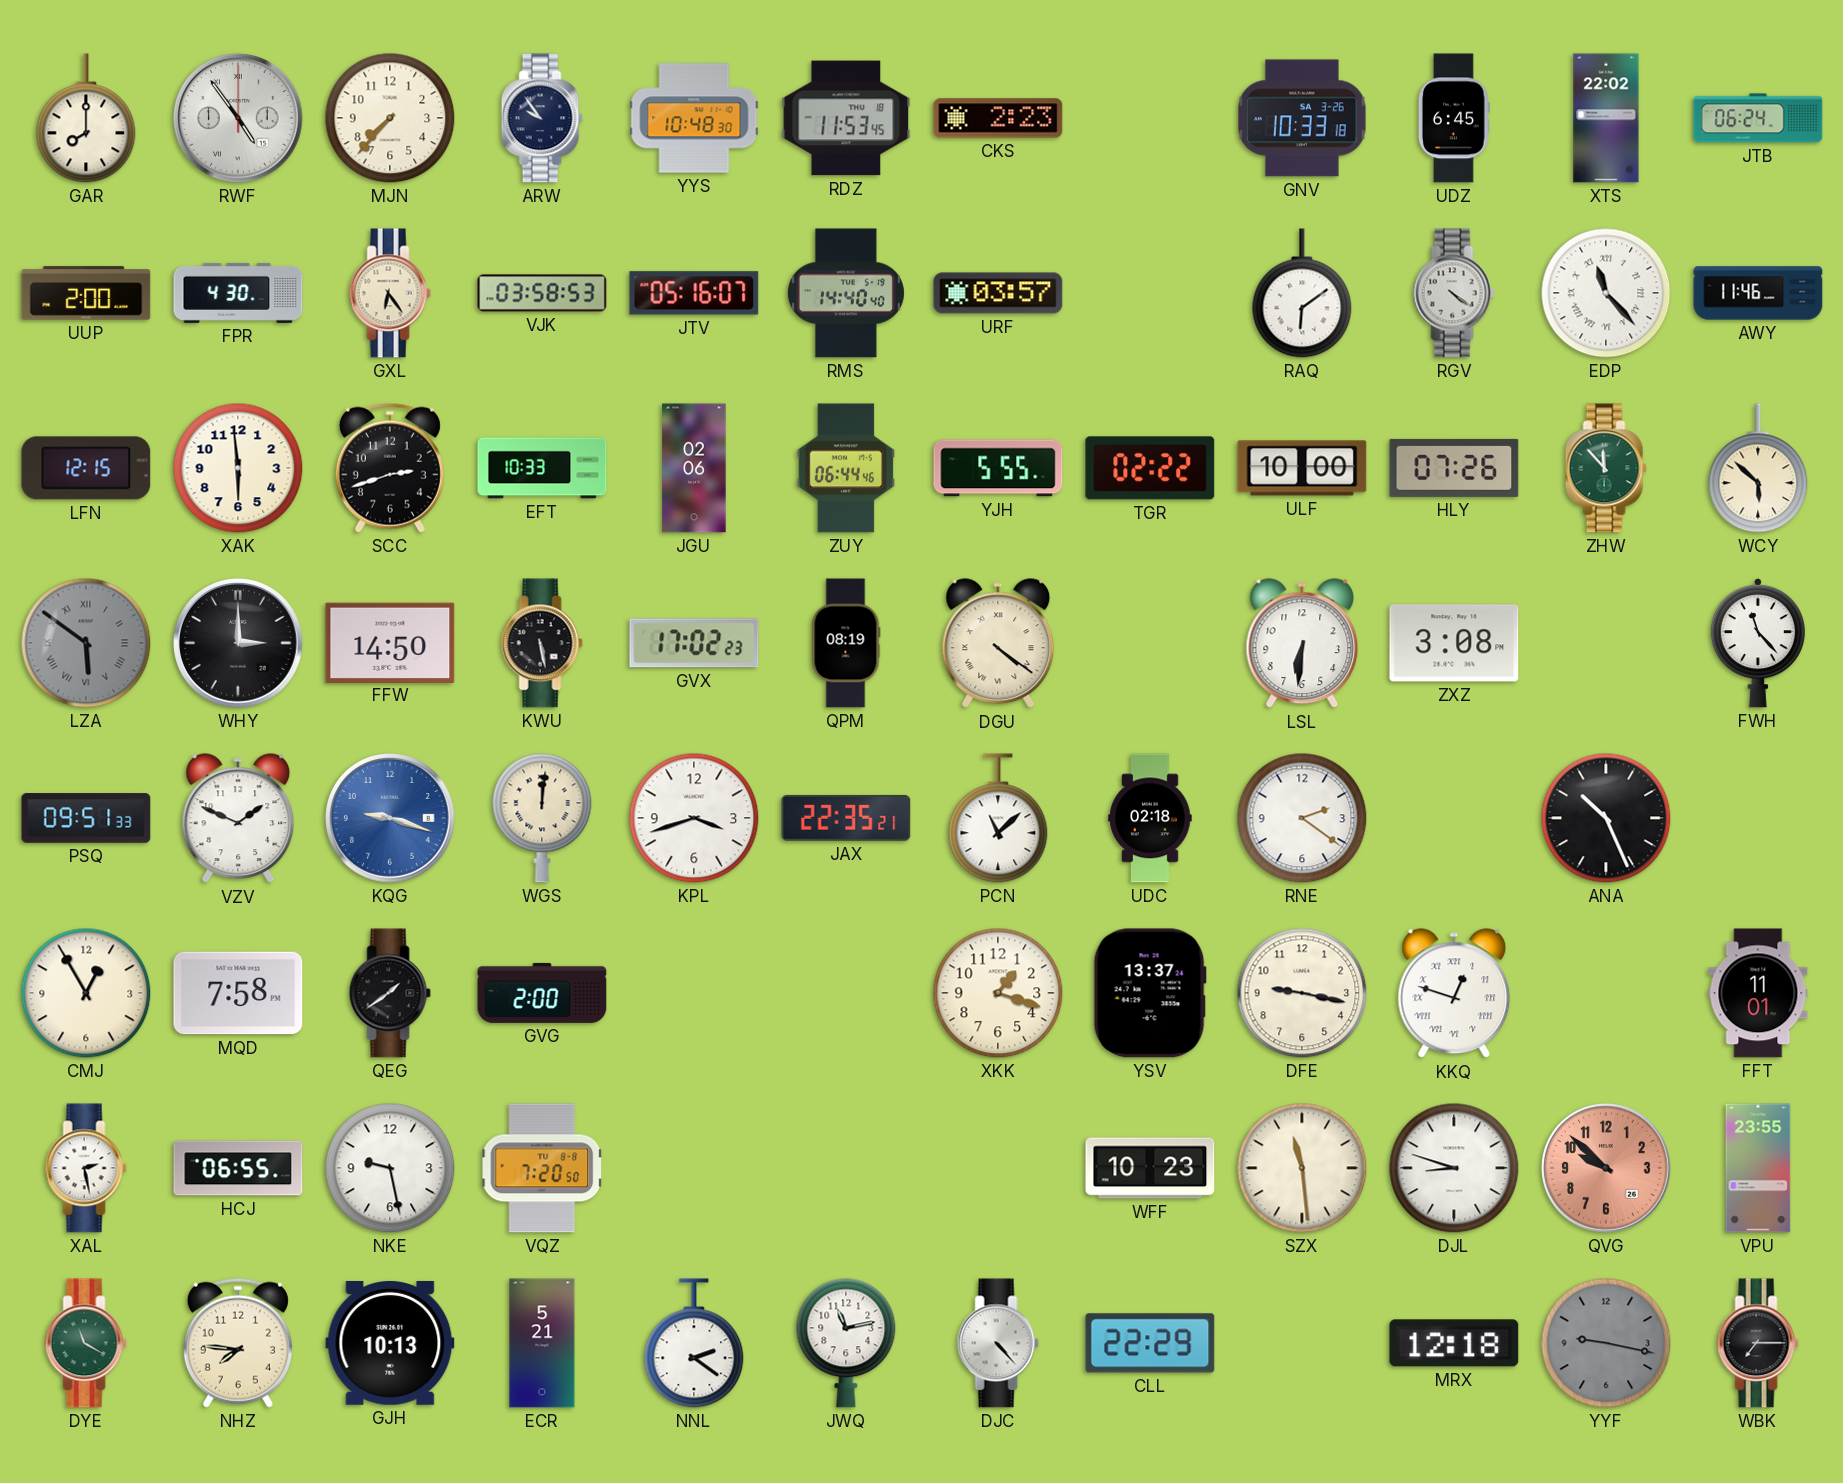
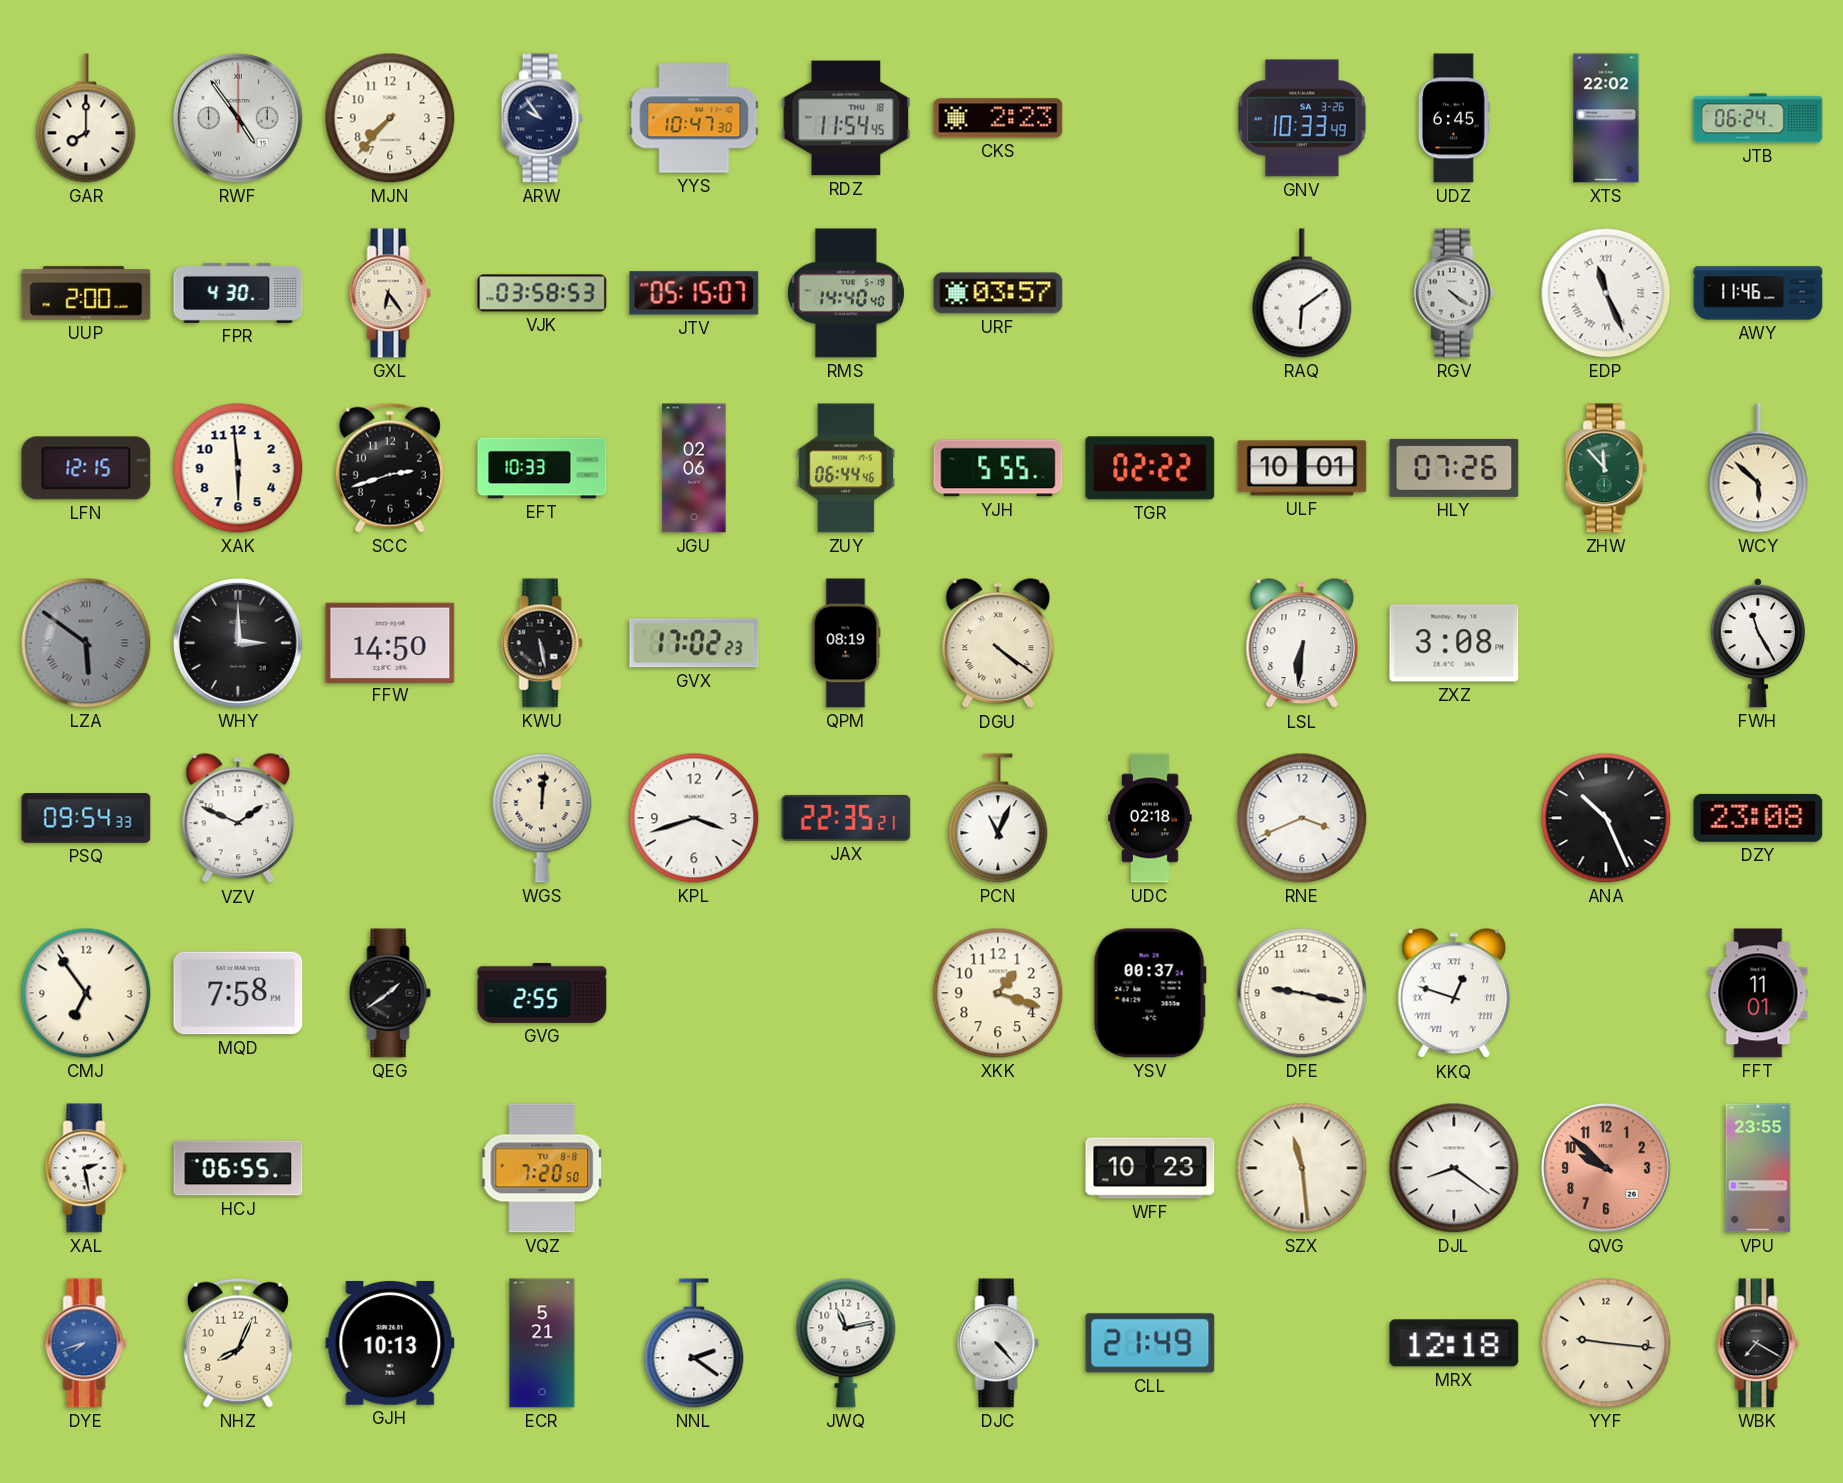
YYS: 10:48 -> 10:47
RDZ: 11:53 -> 11:54
GNV: 10:33:18 -> 10:33:49
JTV: 05:16 -> 05:15
EDP: 11:23 -> 11:26
ULF: 10:00 -> 10:01
FWH: 11:23 -> 11:25
PSQ: 09:51 -> 09:54
KQG: 9:18 -> none
PCN: 11:08 -> 11:04
RNE: 2:21 -> 3:41
DZY: none -> 23:08
CMJ: 12:55 -> 6:54
GVG: 2:00 -> 2:55
YSV: 13:37 -> 00:37
NKE: 9:28 -> none
DJL: 8:48 -> 8:21
DYE: 11:20 -> 7:42
DYE dial: green -> blue
NHZ: 7:46 -> 8:04
CLL: 22:29 -> 21:49
YYF: 9:17 -> 9:16
YYF dial: grey -> cream
WBK: 7:15 -> 7:20
